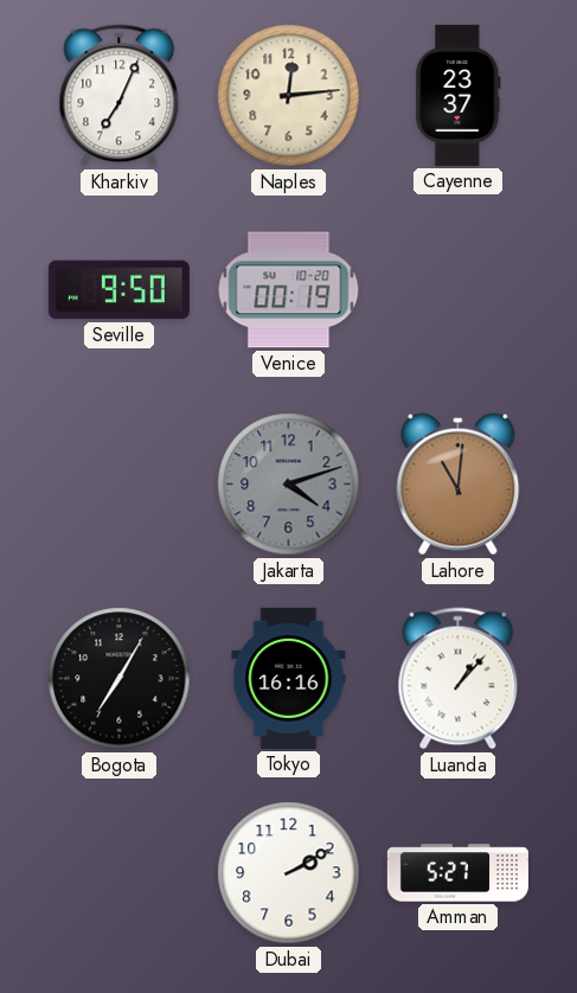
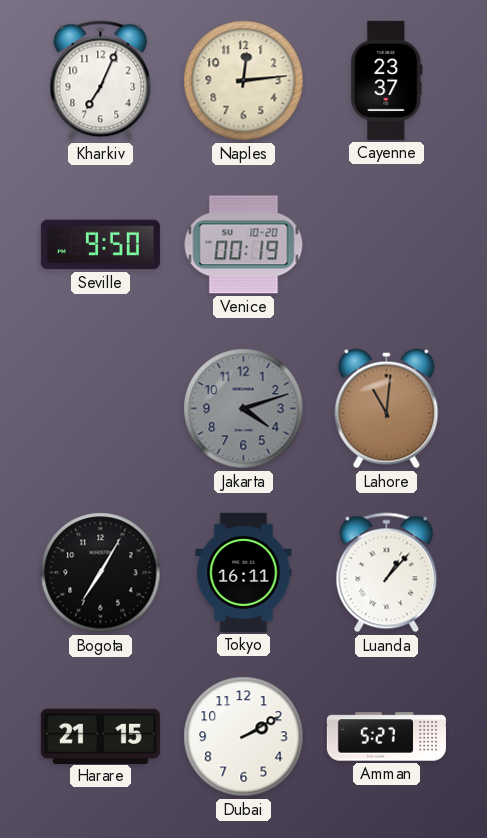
Tokyo: 16:16 -> 16:11
Harare: none -> 21:15
